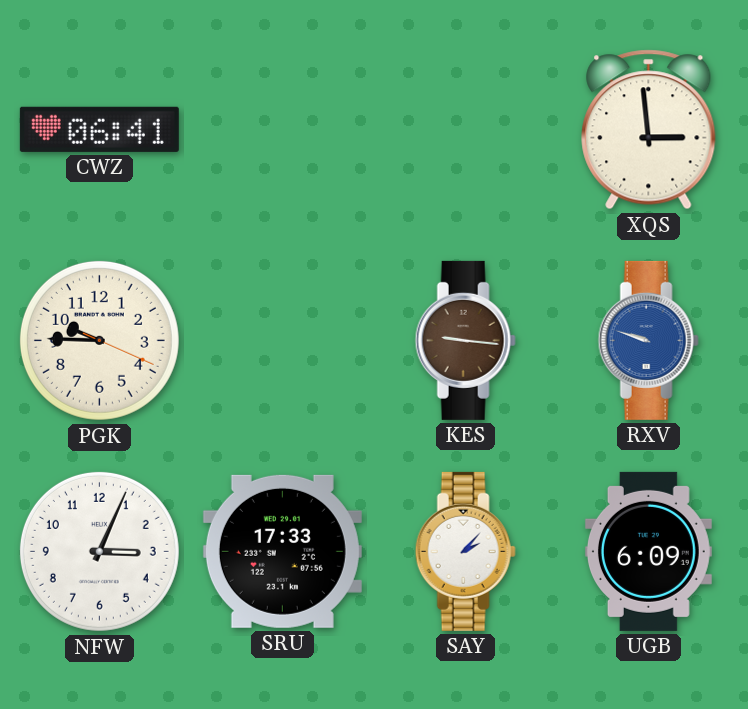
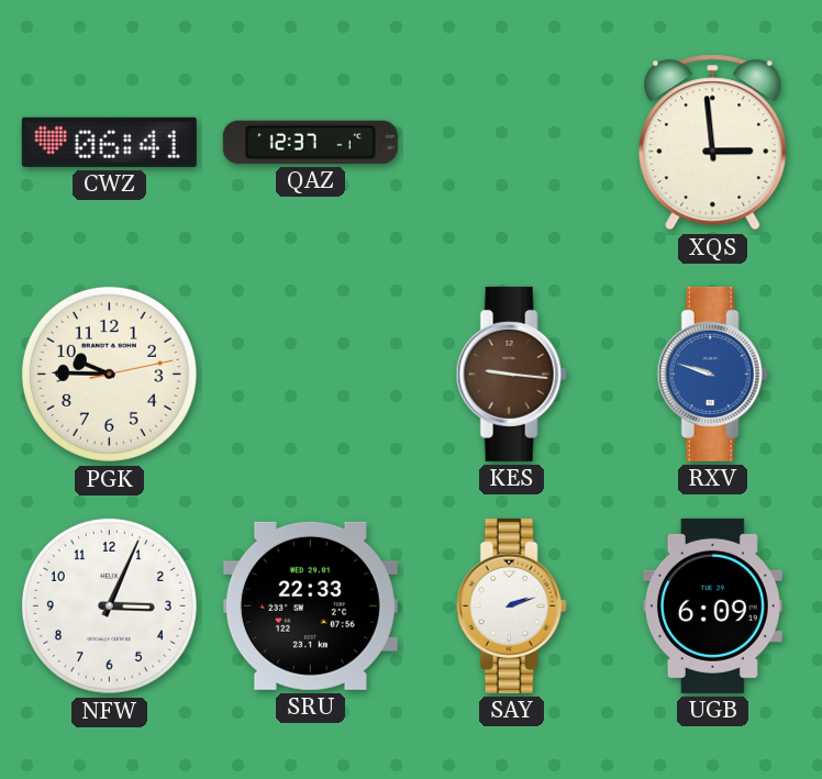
QAZ: none -> 12:37
PGK: 9:45:19 -> 9:45:13
SRU: 17:33 -> 22:33
SAY: 2:07 -> 2:12
